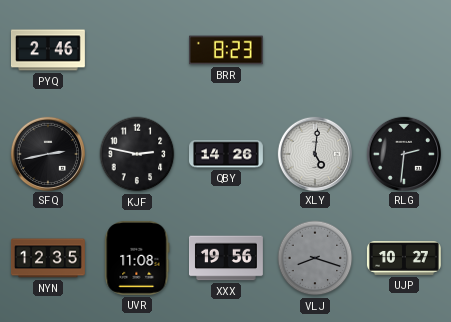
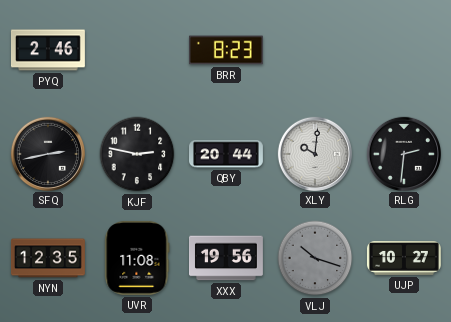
QBY: 14:26 -> 20:44
XLY: 5:01 -> 10:01
VLJ: 8:18 -> 10:18
